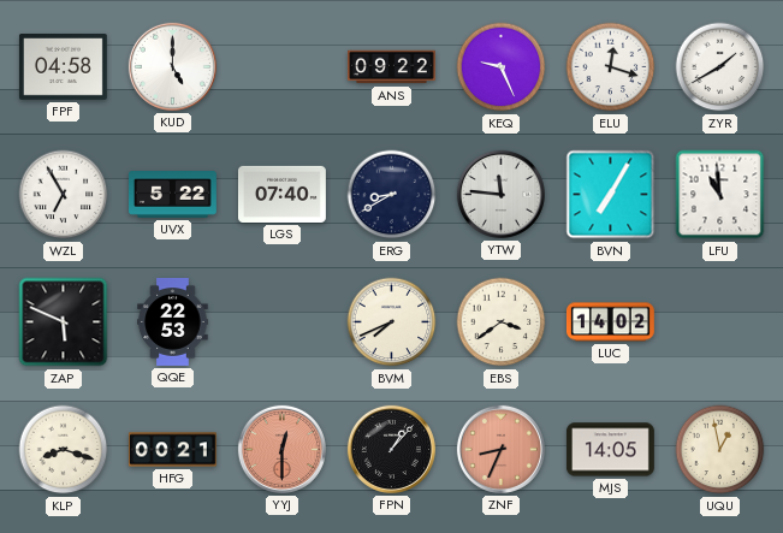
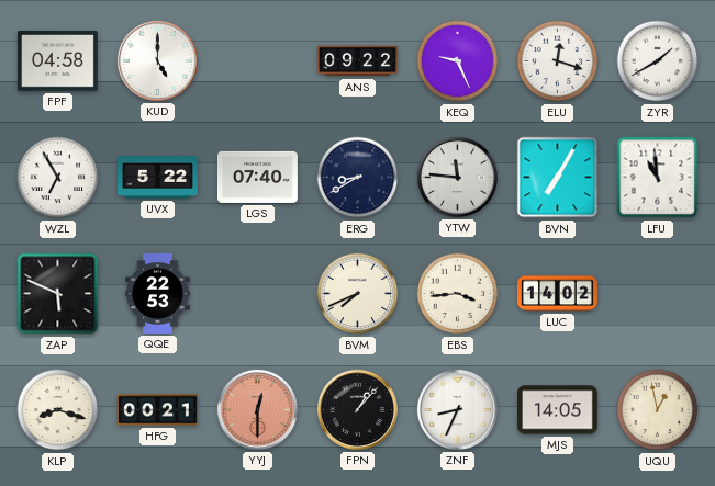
EBS: 3:39 -> 3:44
ZNF dial: salmon -> white
